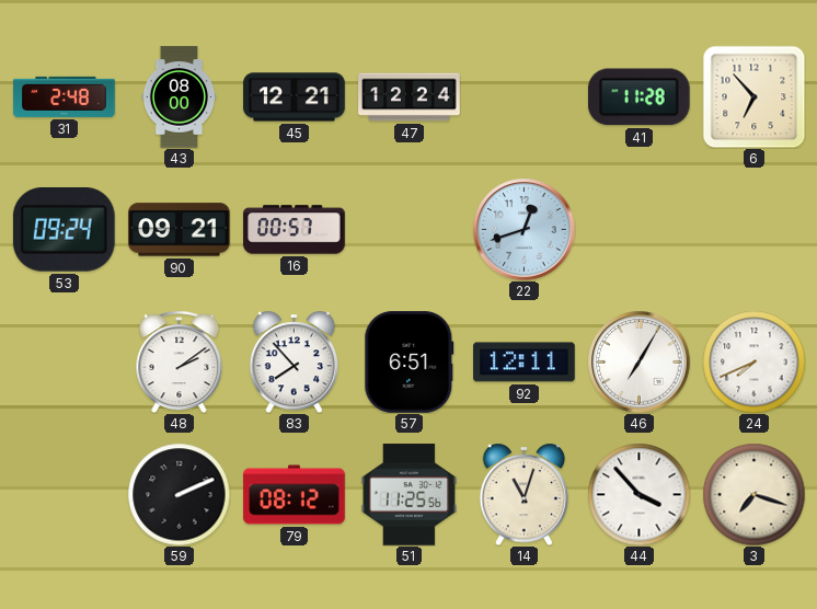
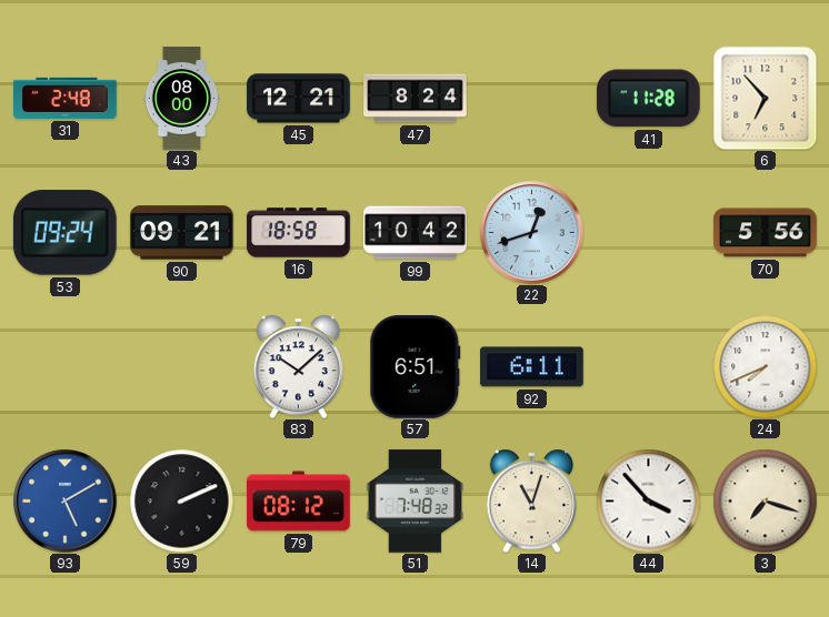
47: 12:24 -> 8:24
16: 00:57 -> 18:58
99: none -> 10:42
70: none -> 5:56
48: 2:09 -> none
83: 7:53 -> 10:08
92: 12:11 -> 6:11
46: 7:05 -> none
93: none -> 5:10
51: 11:25 -> 7:48
